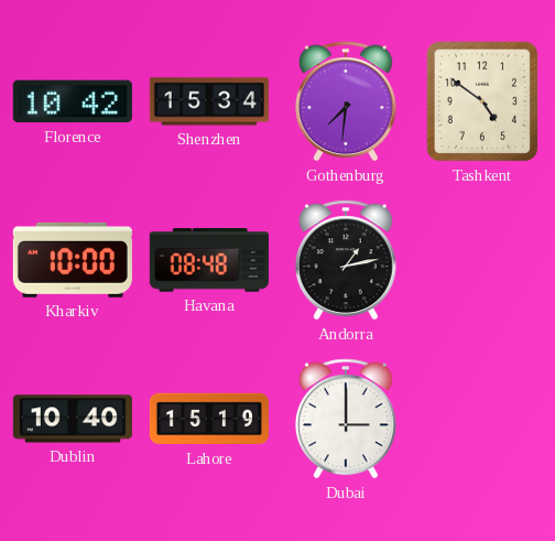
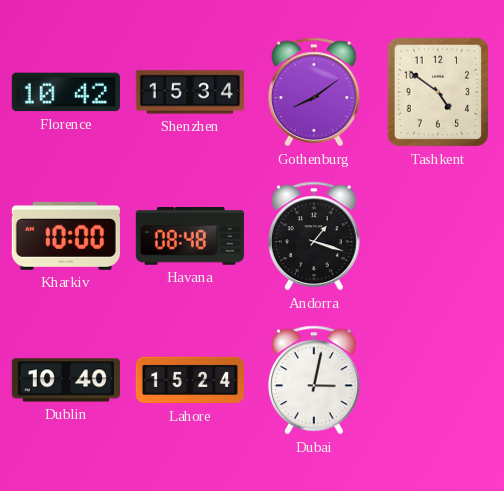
Gothenburg: 7:31 -> 8:09
Andorra: 1:13 -> 1:18
Lahore: 15:19 -> 15:24
Dubai: 3:00 -> 3:02
